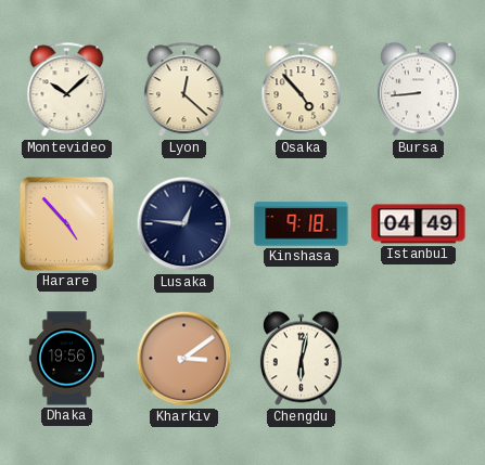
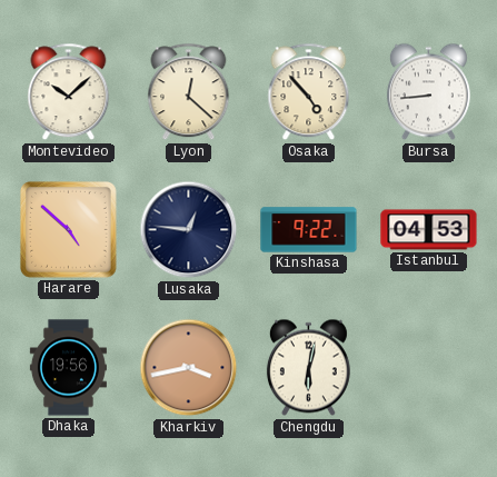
Harare: 4:53 -> 4:52
Kinshasa: 9:18 -> 9:22
Istanbul: 04:49 -> 04:53
Kharkiv: 3:09 -> 3:43
